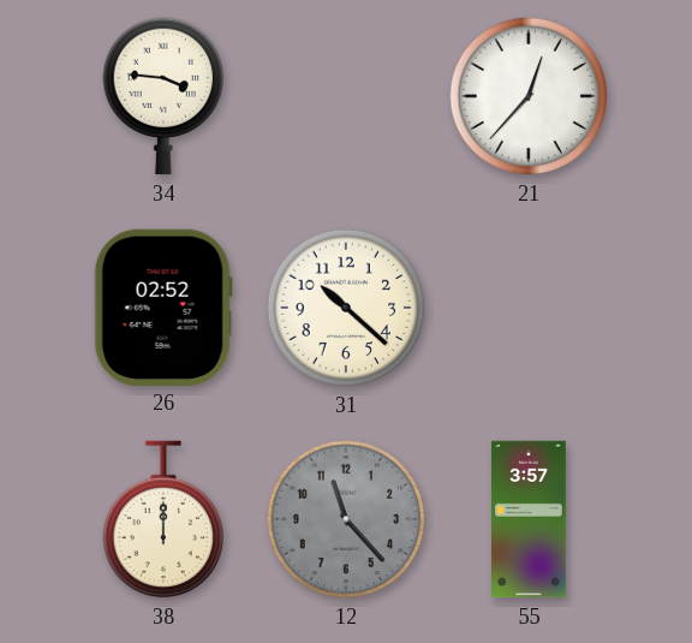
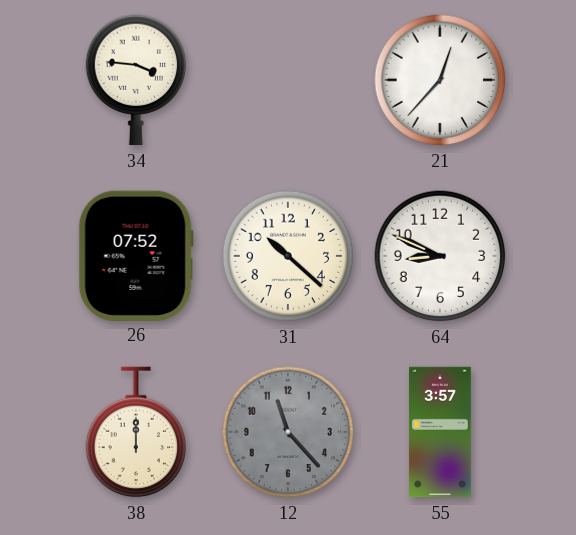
26: 02:52 -> 07:52
64: none -> 8:49
